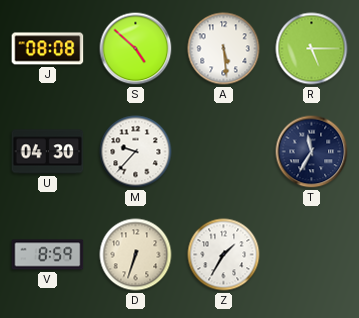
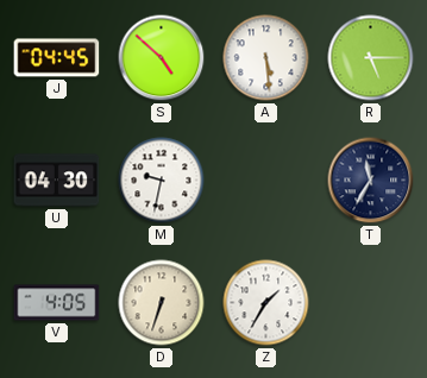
J: 08:08 -> 04:45
M: 9:37 -> 9:32
V: 8:59 -> 4:05
